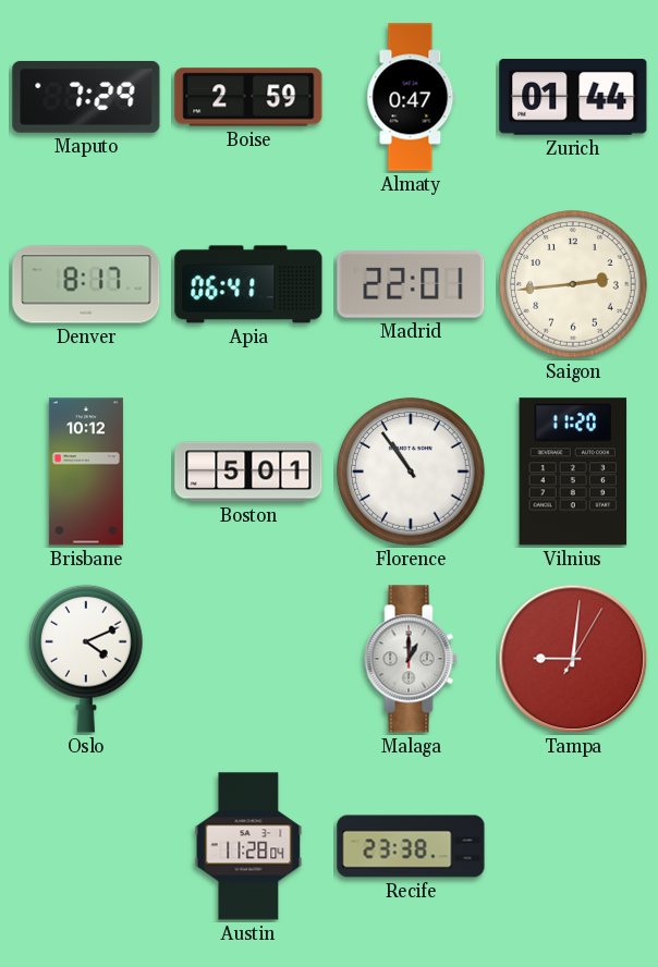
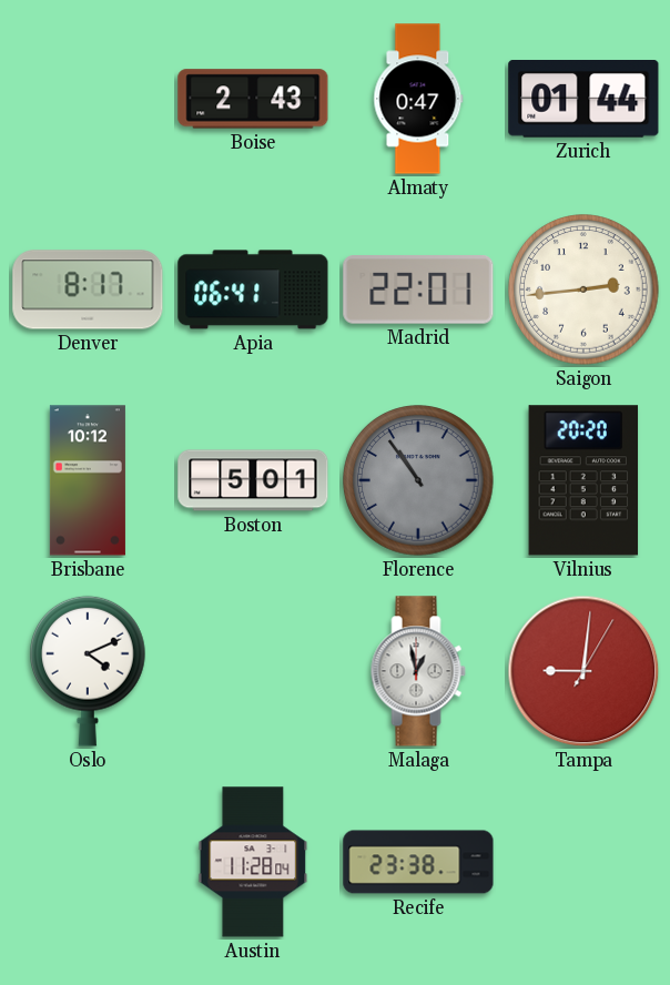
Maputo: 7:29 -> none
Boise: 2:59 -> 2:43
Florence dial: white -> grey
Vilnius: 11:20 -> 20:20
Malaga: 1:00 -> 12:58
